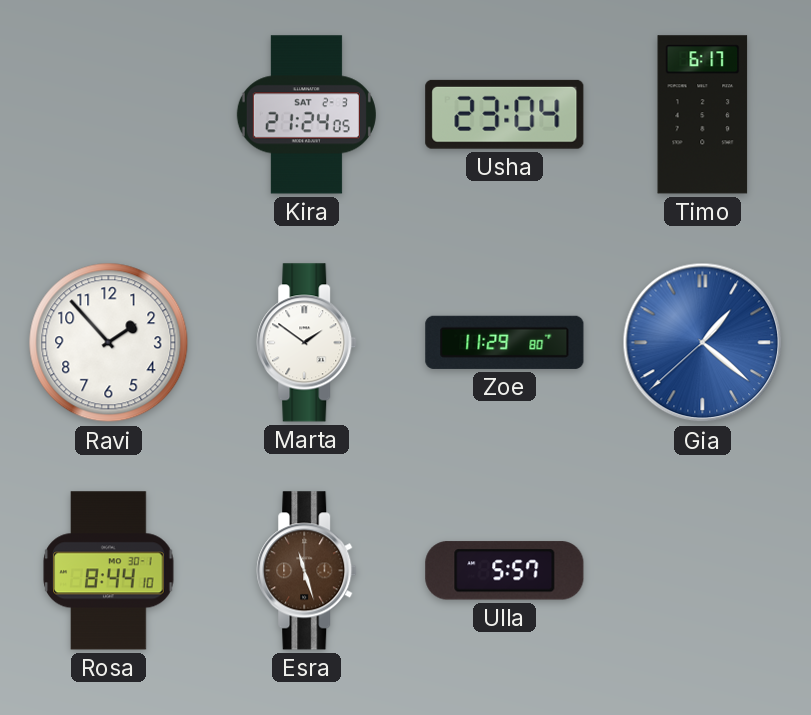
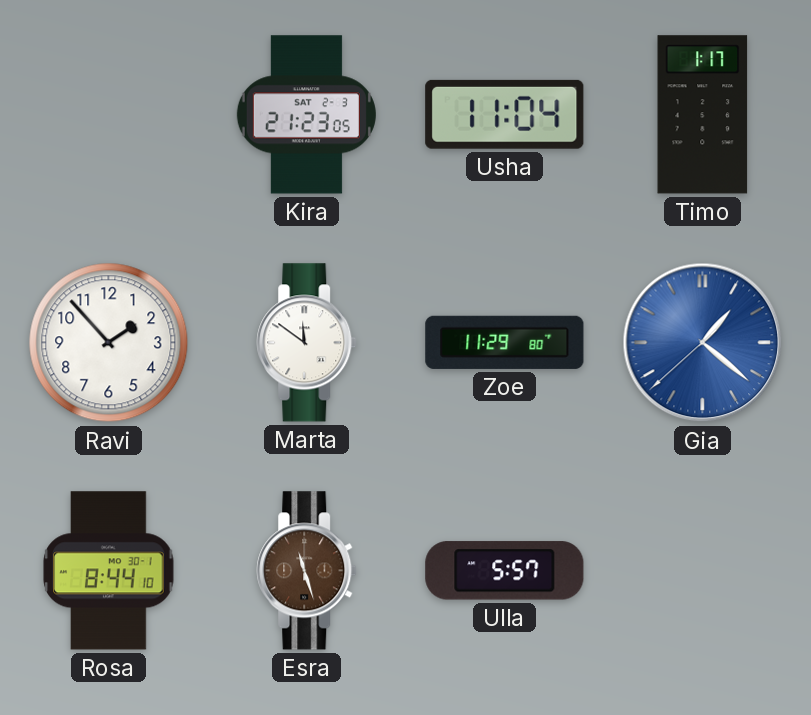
Kira: 21:24 -> 21:23
Usha: 23:04 -> 11:04
Timo: 6:17 -> 1:17
Marta: 1:51 -> 11:51
